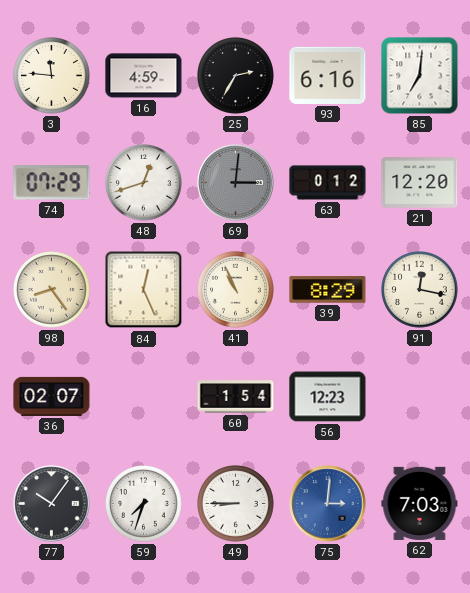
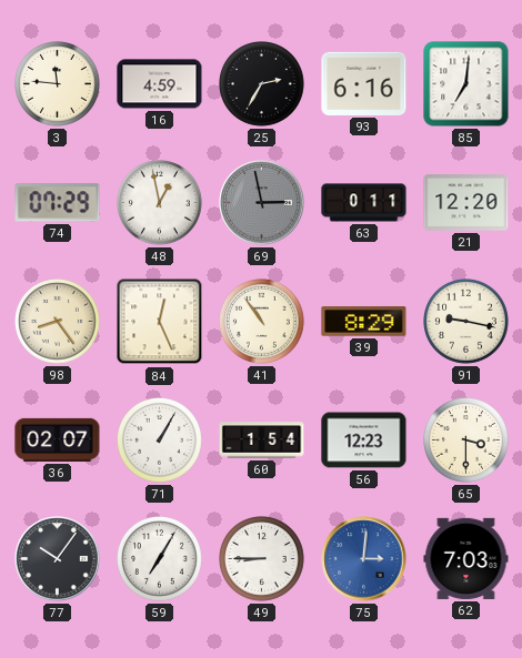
48: 12:42 -> 12:58
69: 3:01 -> 2:58
63: 0:12 -> 0:11
41: 10:56 -> 10:54
91: 12:17 -> 9:17
71: none -> 1:05
65: none -> 3:30
59: 7:33 -> 7:05
